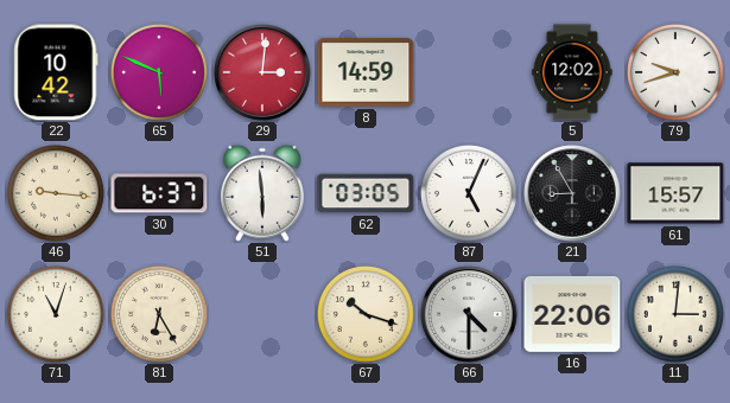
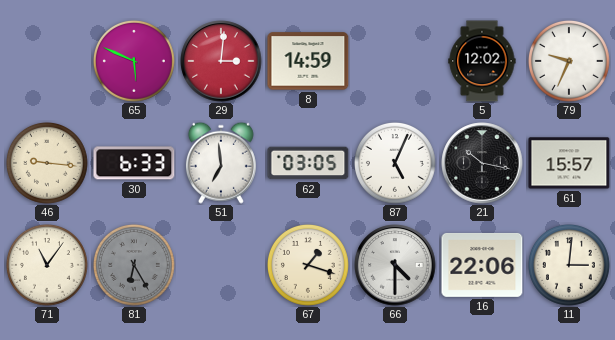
22: 10:42 -> none
79: 9:42 -> 9:34
30: 6:37 -> 6:33
51: 5:59 -> 6:59
21: 8:55 -> 10:17
71: 11:03 -> 11:06
81 dial: cream -> grey
67: 10:18 -> 1:18
